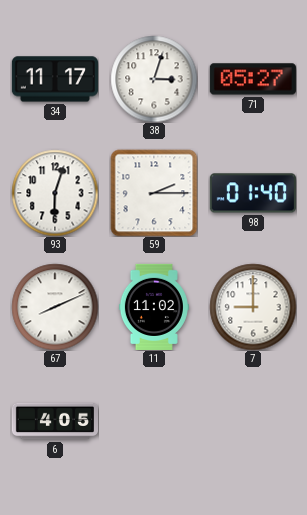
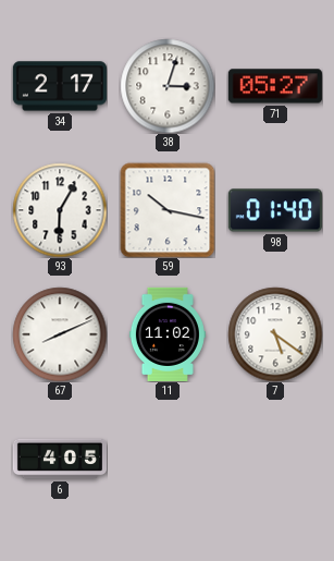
34: 11:17 -> 2:17
93: 6:03 -> 6:05
59: 2:15 -> 10:17
7: 9:00 -> 5:21
